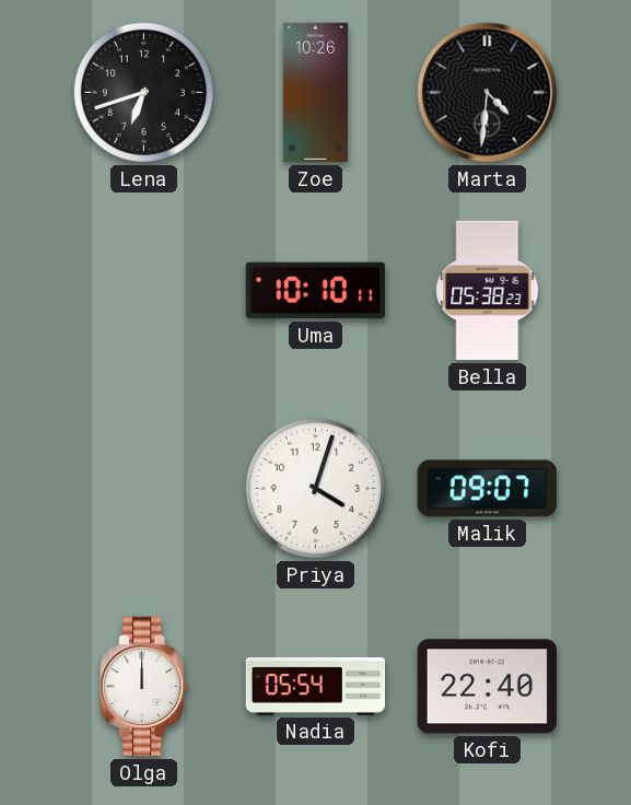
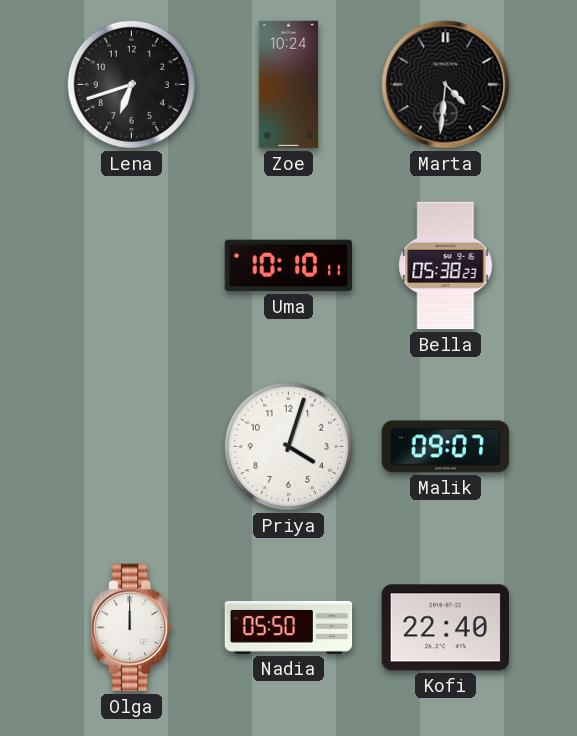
Zoe: 10:26 -> 10:24
Nadia: 05:54 -> 05:50
